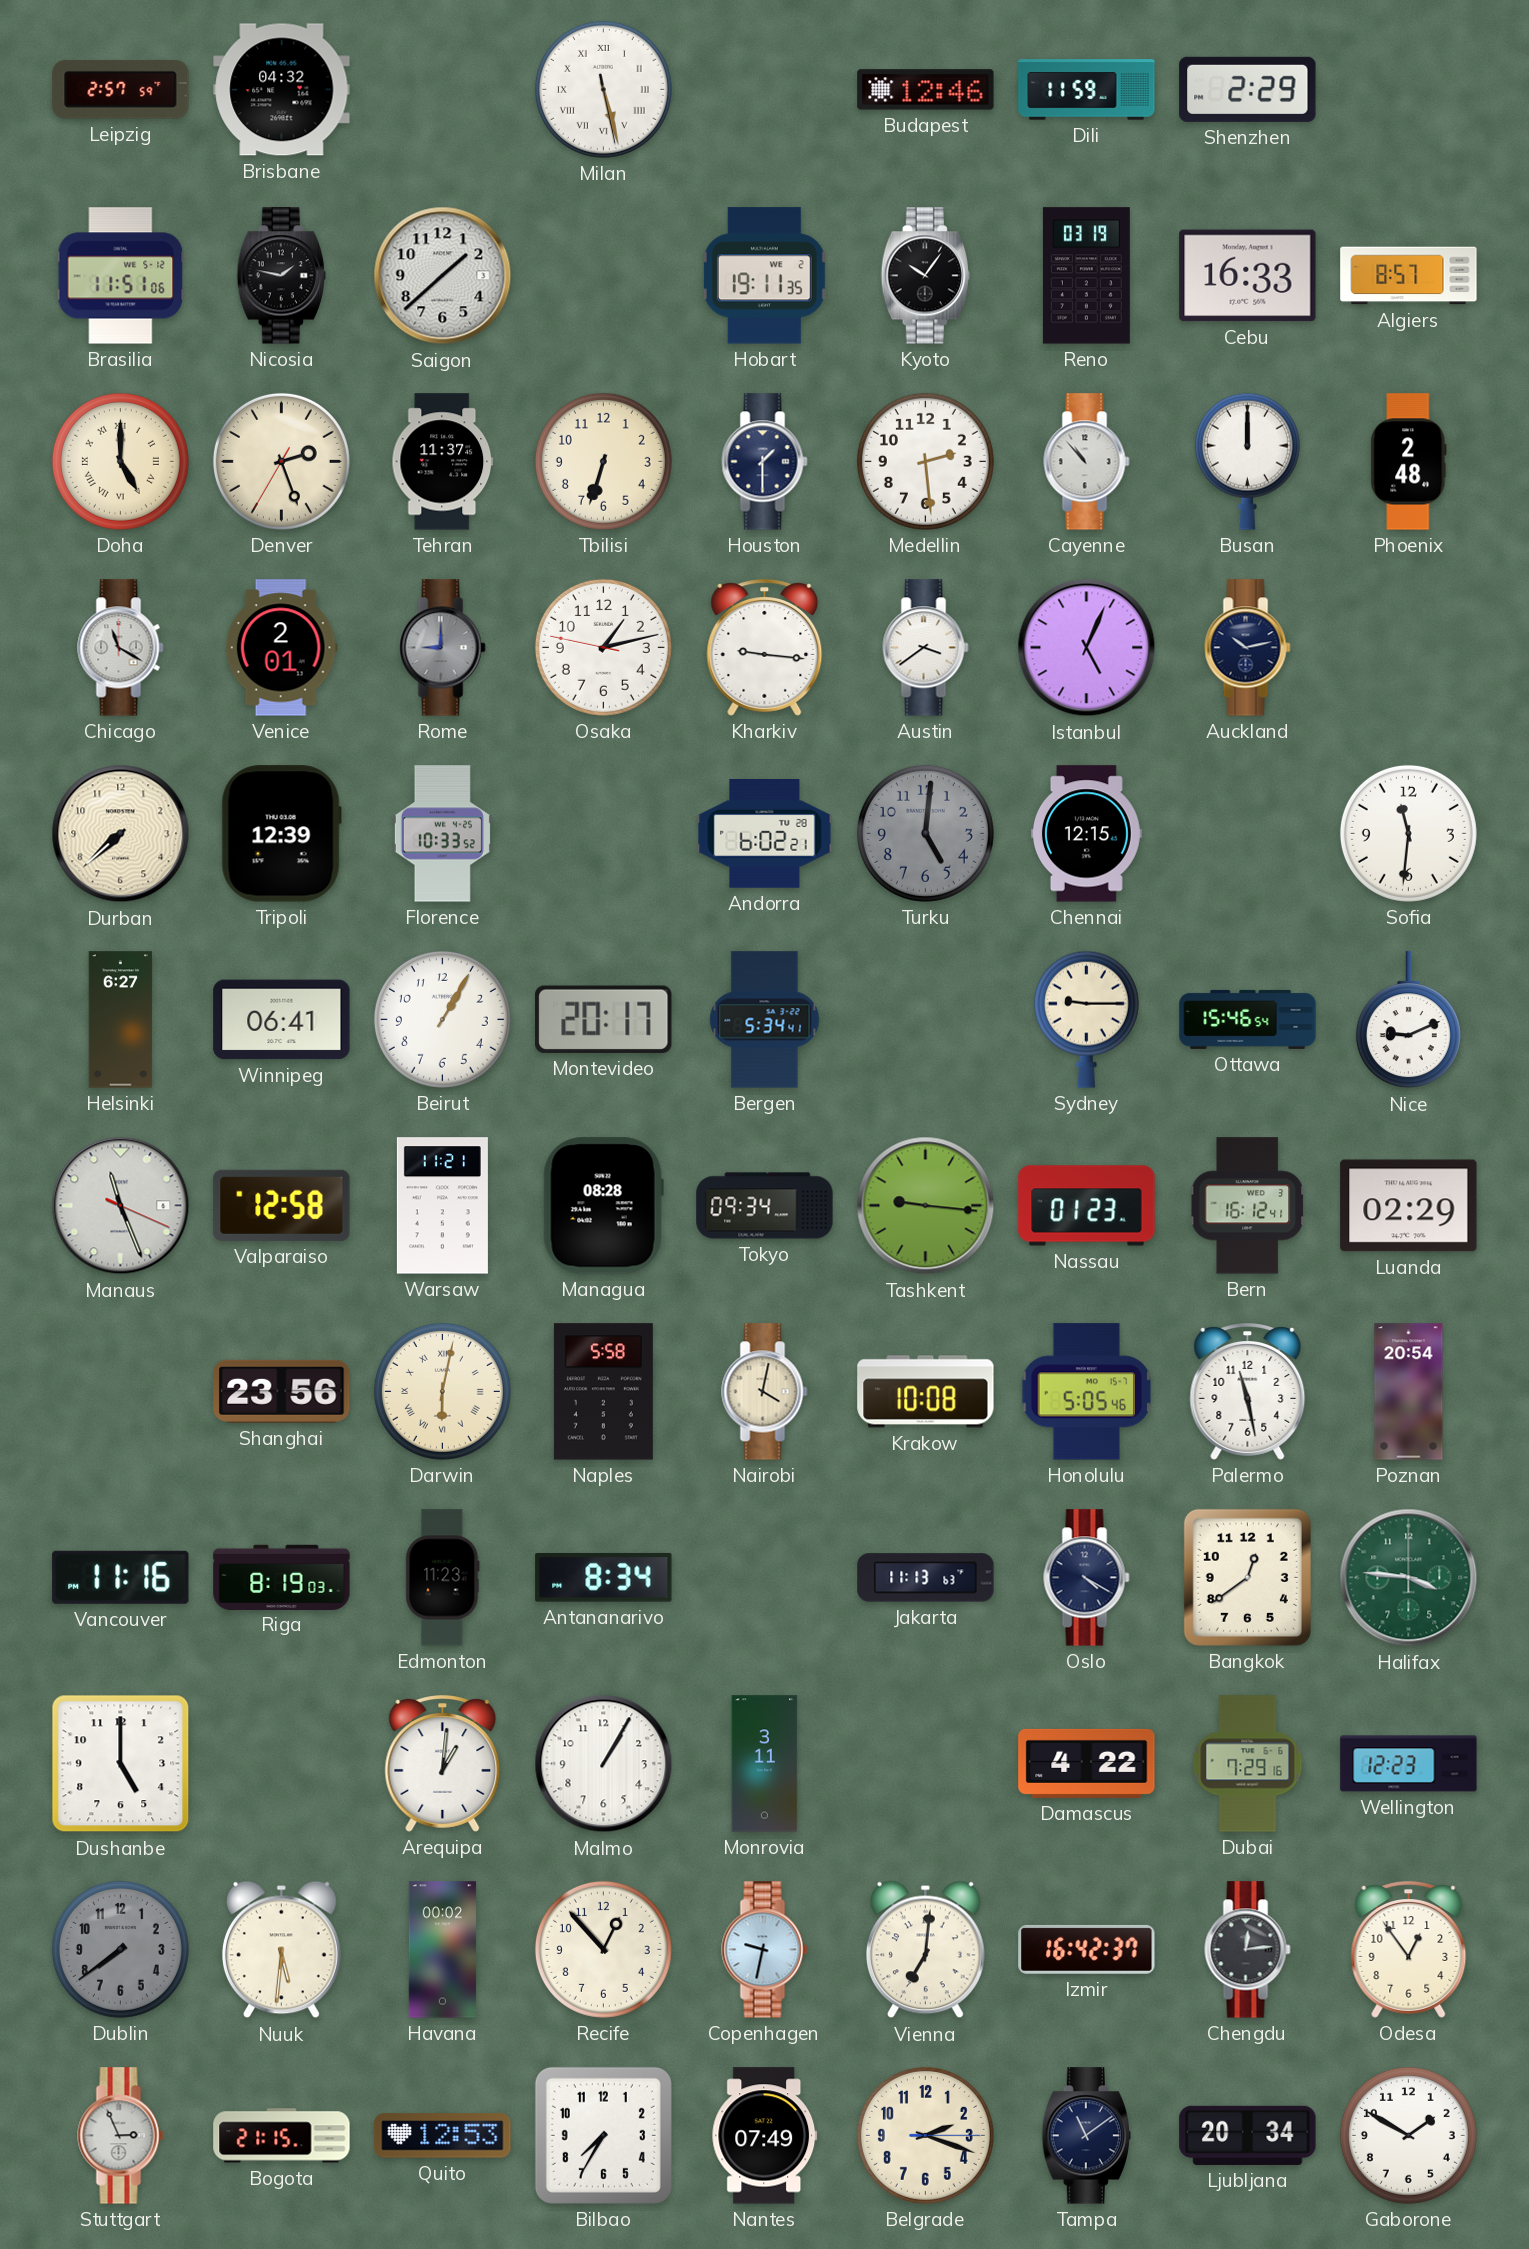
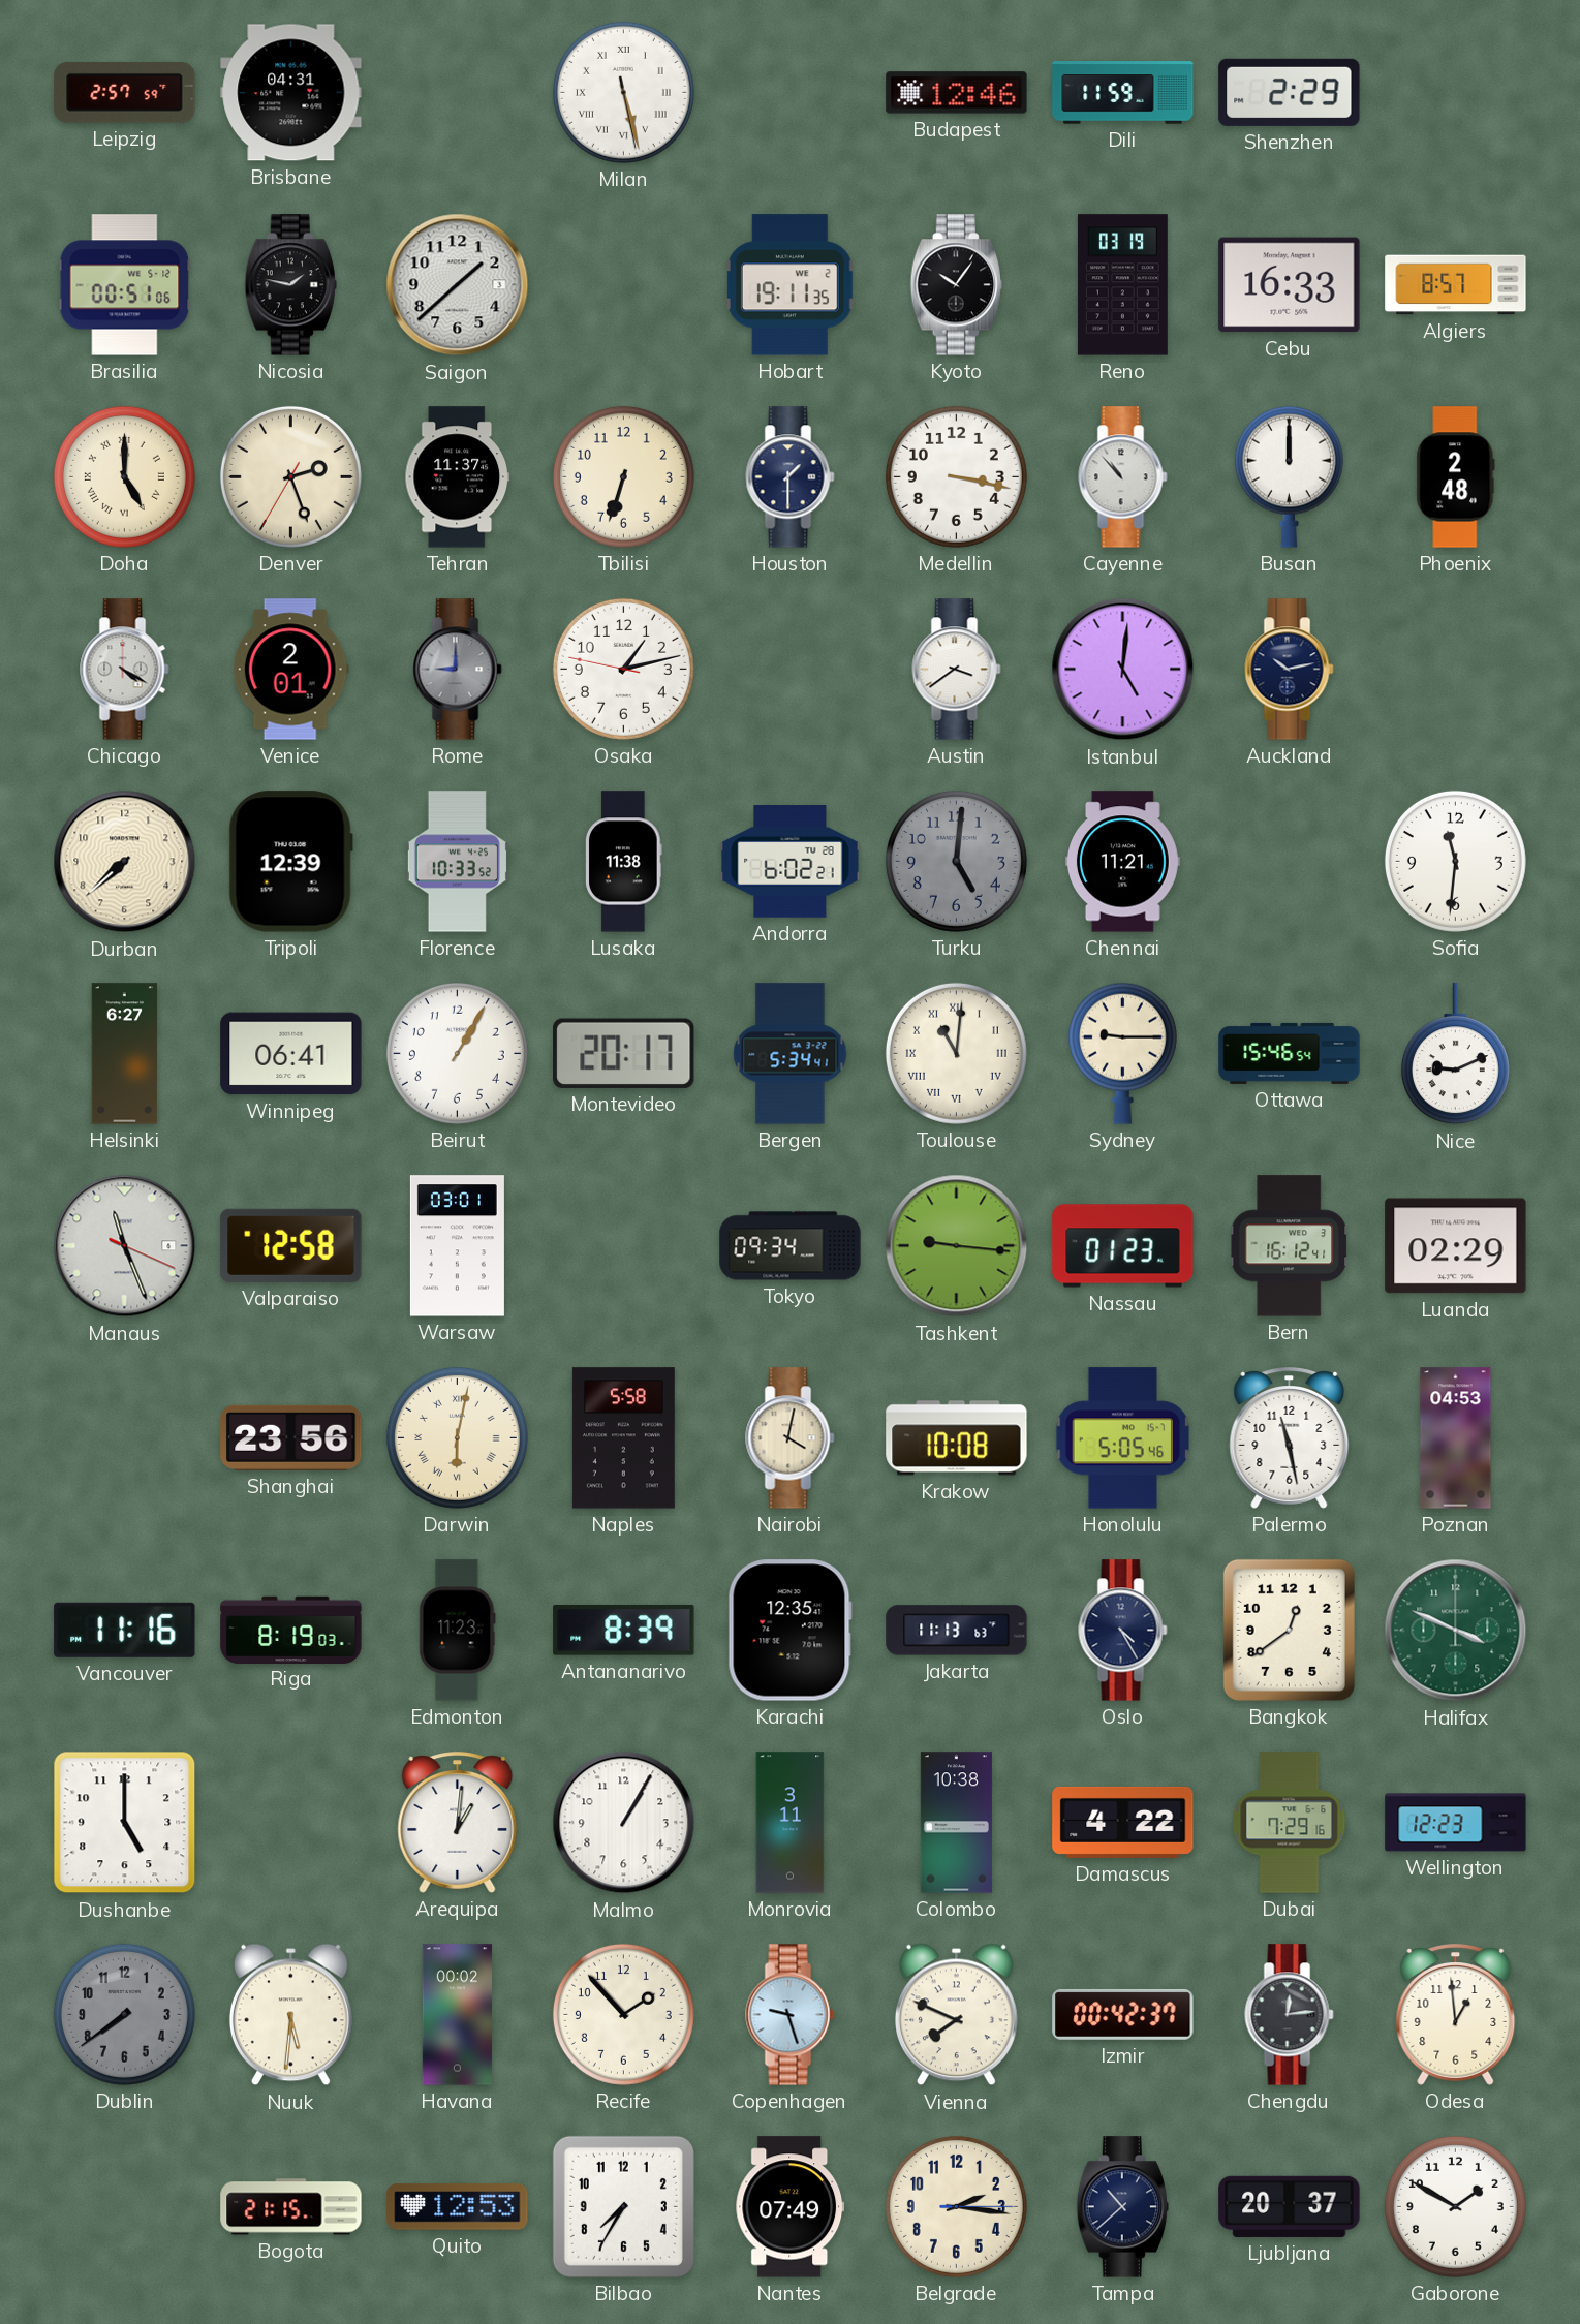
Brisbane: 04:32 -> 04:31
Brasilia: 11:51 -> 00:51
Medellin: 2:29 -> 3:17
Chicago: 11:20 -> 4:20
Kharkiv: 9:16 -> none
Istanbul: 5:04 -> 5:01
Lusaka: none -> 11:38
Chennai: 12:15 -> 11:21
Toulouse: none -> 11:01
Warsaw: 11:21 -> 03:01
Managua: 08:28 -> none
Poznan: 20:54 -> 04:53
Antananarivo: 8:34 -> 8:39
Karachi: none -> 12:35
Oslo: 4:20 -> 4:25
Halifax: 3:46 -> 3:49
Colombo: none -> 10:38
Recife: 12:53 -> 1:53
Copenhagen: 9:32 -> 9:27
Vienna: 7:01 -> 7:49
Izmir: 16:42 -> 00:42
Odesa: 12:54 -> 12:59
Stuttgart: 2:56 -> none
Belgrade: 2:18 -> 2:16
Tampa: 11:09 -> 10:38
Ljubljana: 20:34 -> 20:37
